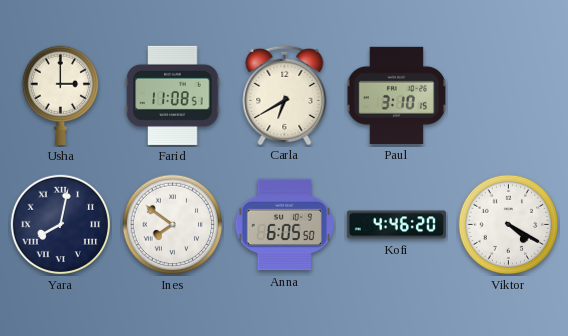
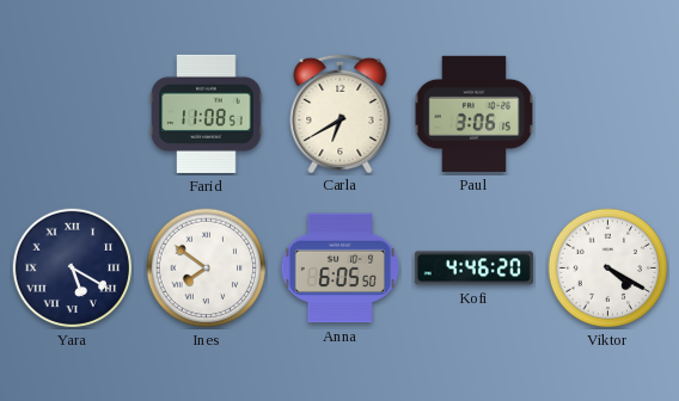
Usha: 3:00 -> none
Paul: 3:10 -> 3:06
Yara: 8:02 -> 5:20
